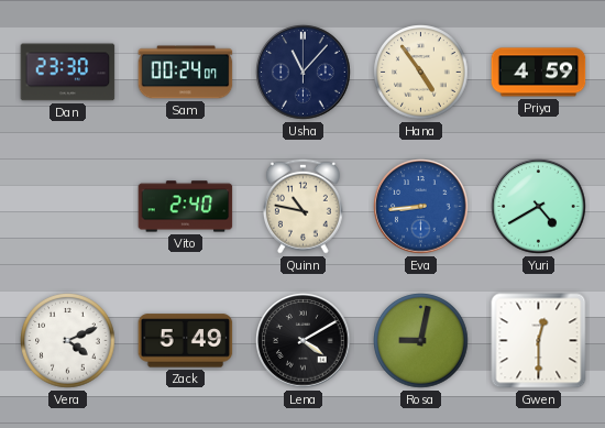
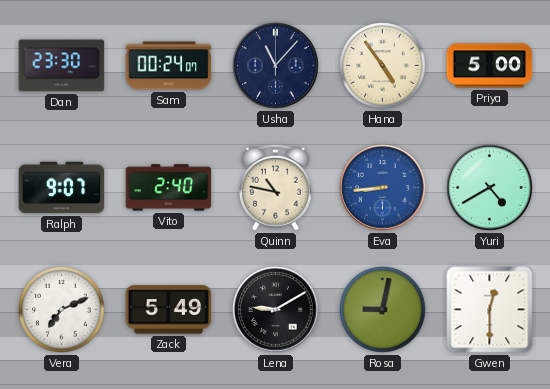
Priya: 4:59 -> 5:00
Ralph: none -> 9:07
Vera: 4:11 -> 7:11
Lena: 4:10 -> 9:10
